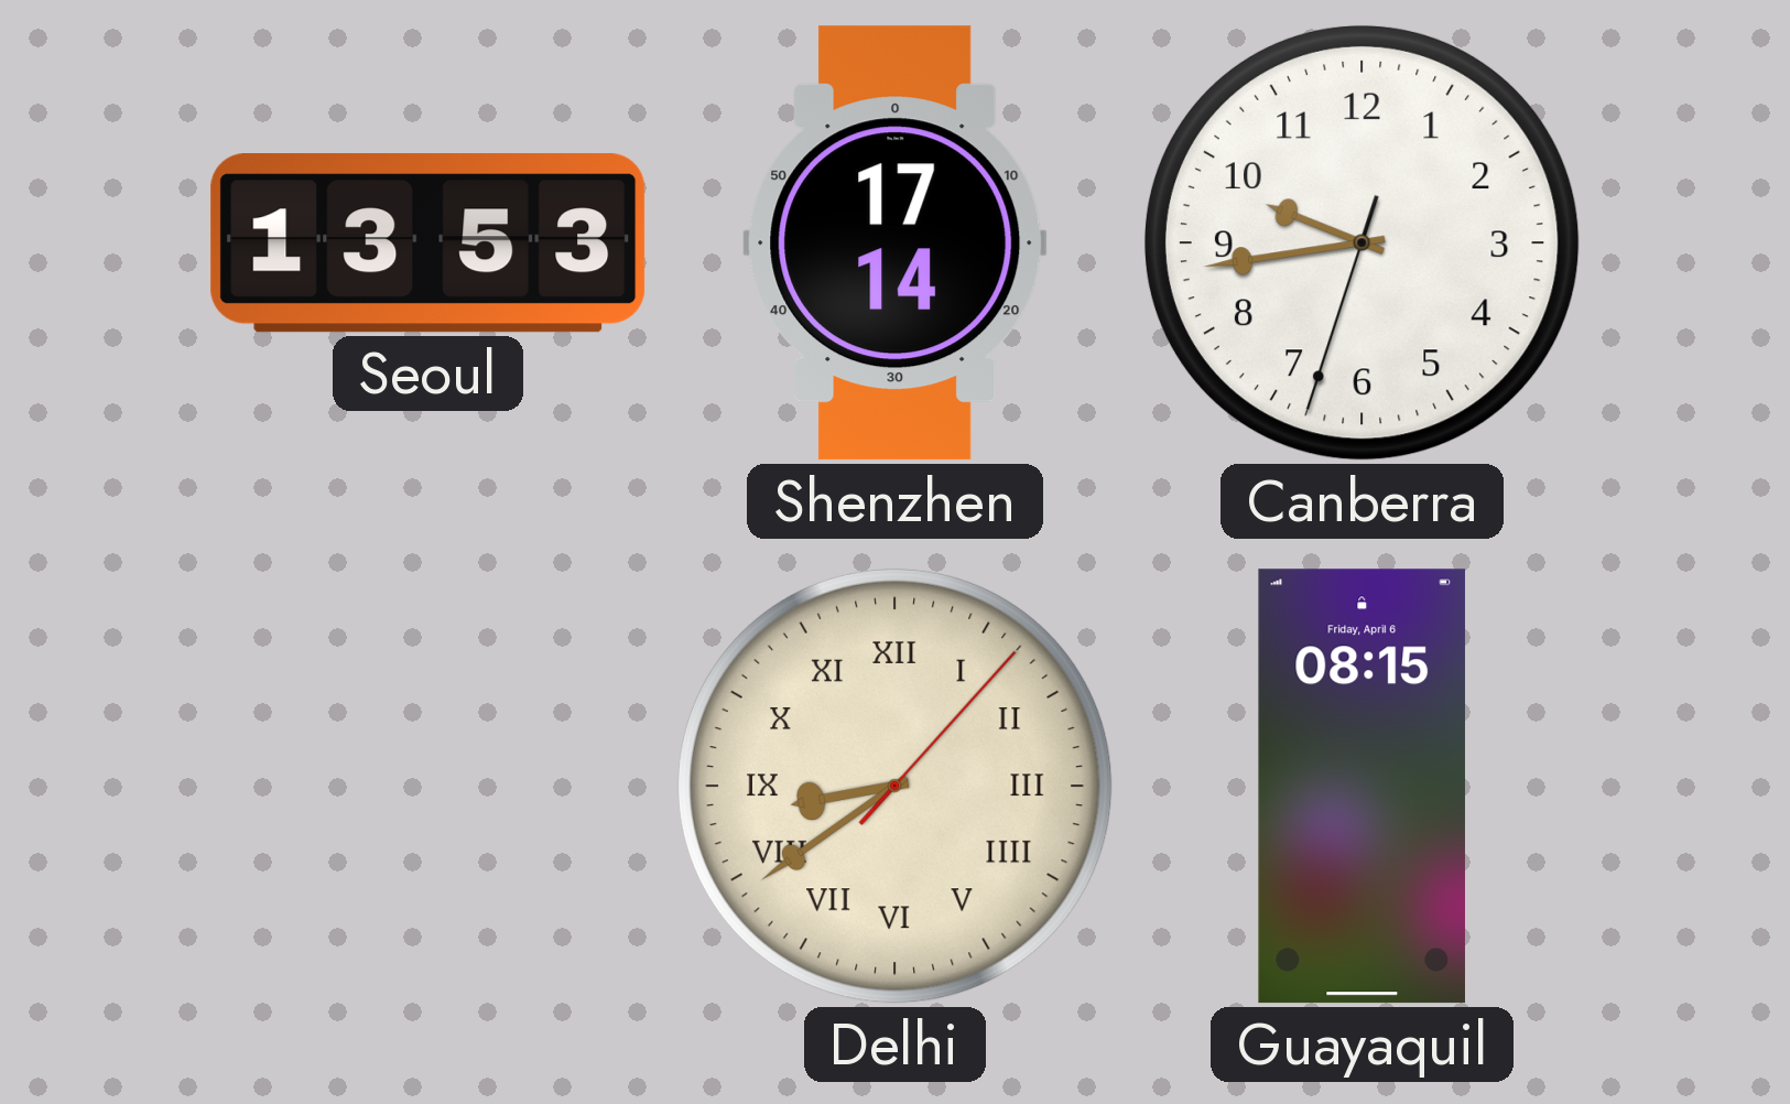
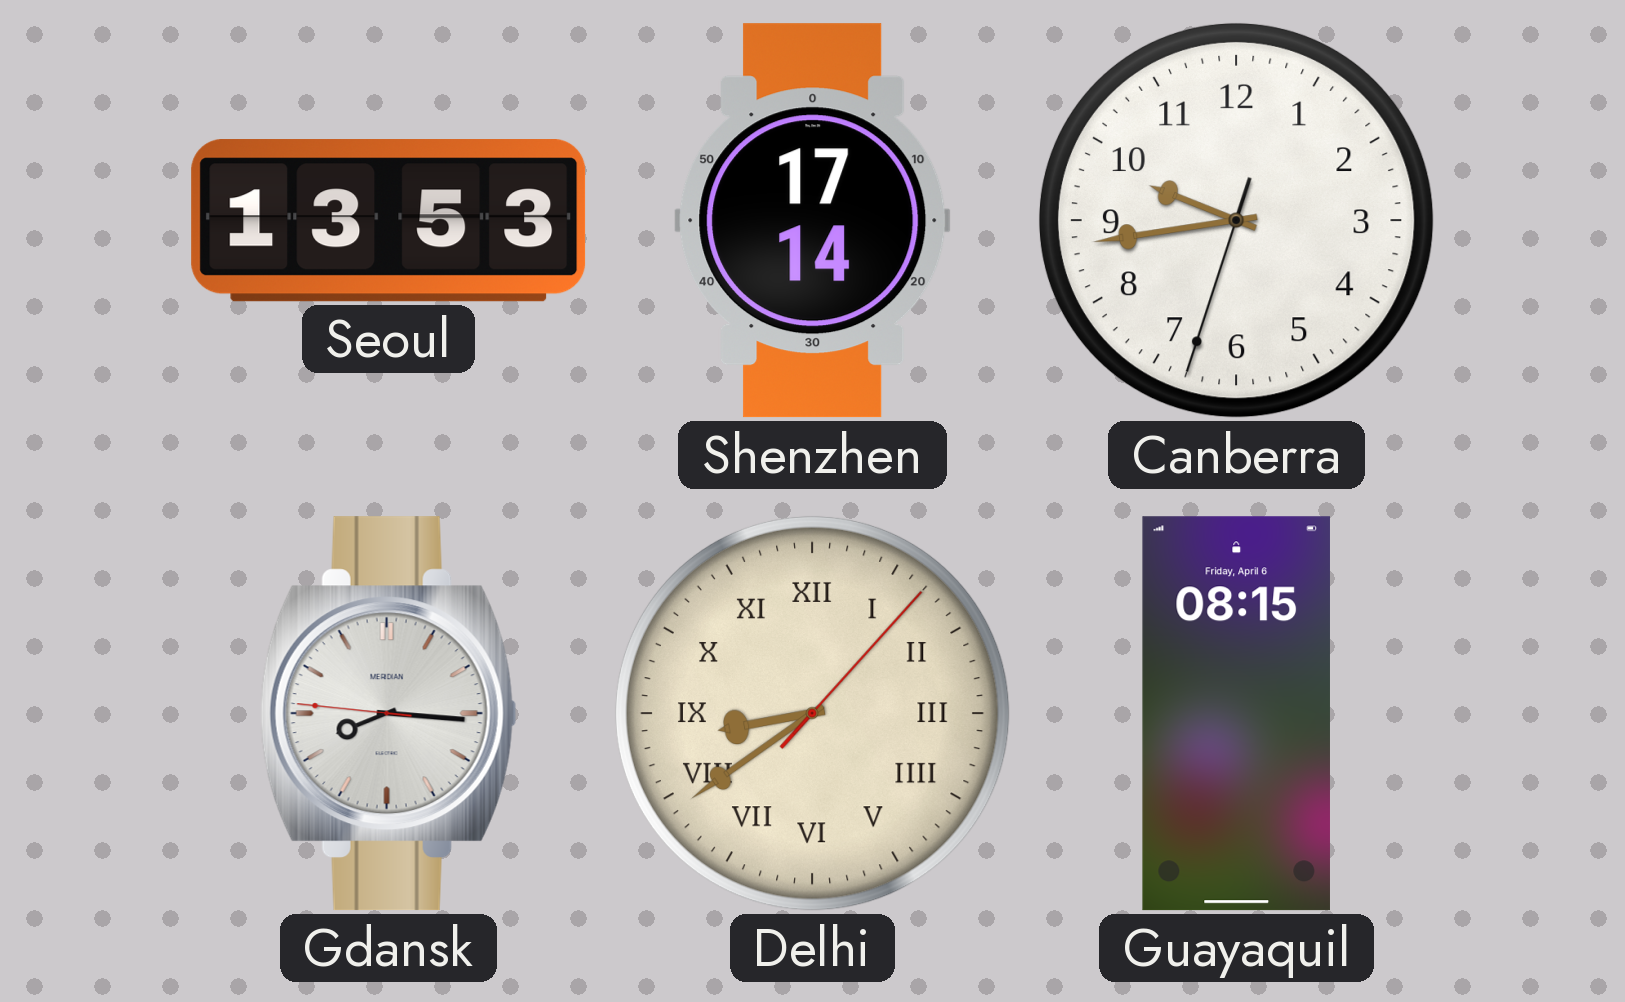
Gdansk: none -> 8:15
